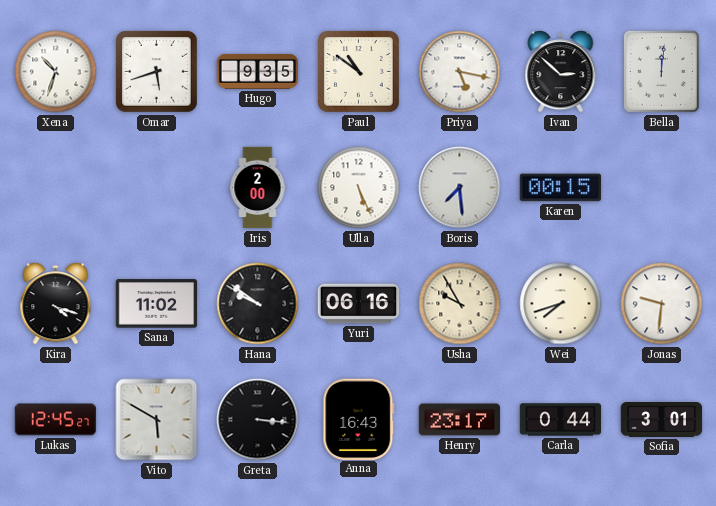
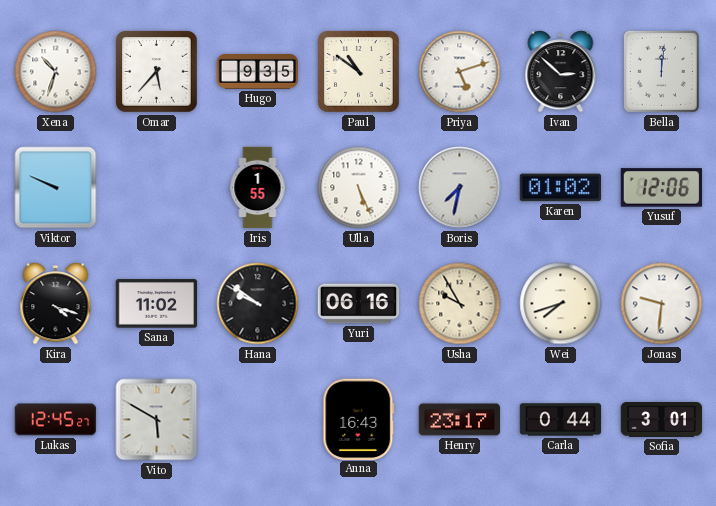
Omar: 5:42 -> 5:37
Priya: 5:17 -> 5:12
Viktor: none -> 9:49
Iris: 2:00 -> 1:55
Boris: 7:29 -> 7:32
Karen: 00:15 -> 01:02
Yusuf: none -> 12:06
Greta: 3:16 -> none
